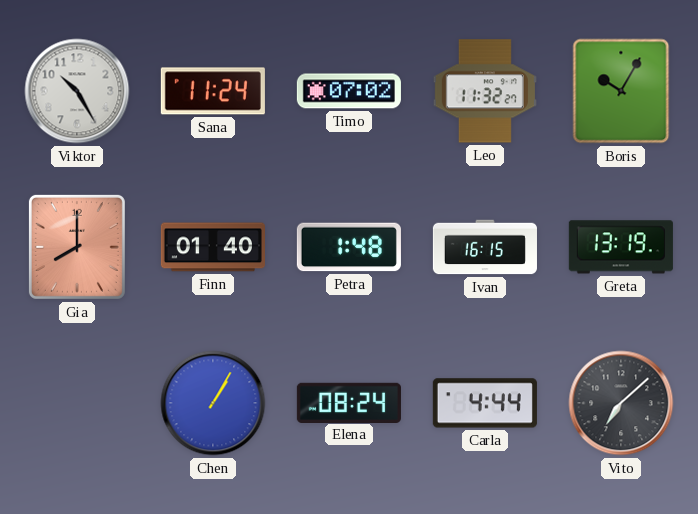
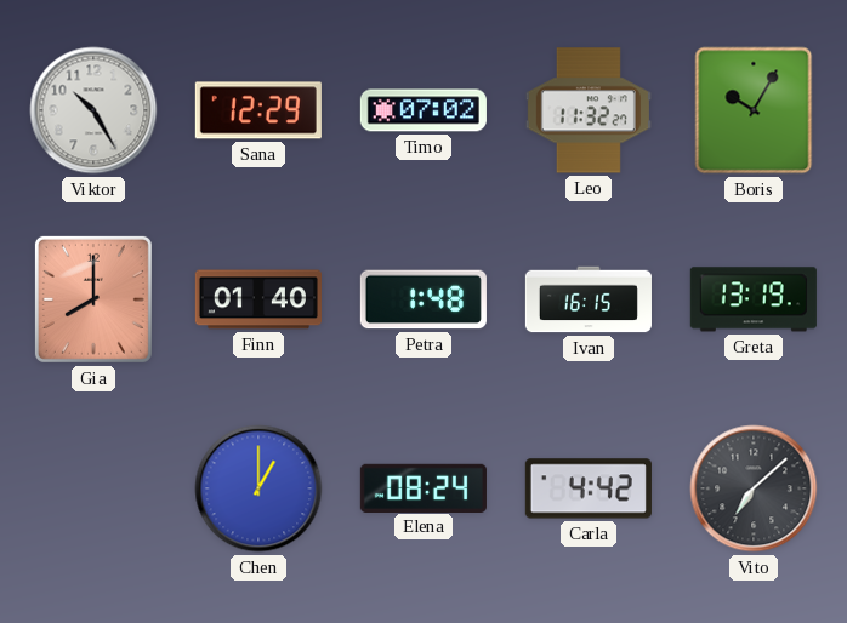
Sana: 11:24 -> 12:29
Chen: 1:05 -> 1:00
Carla: 4:44 -> 4:42
